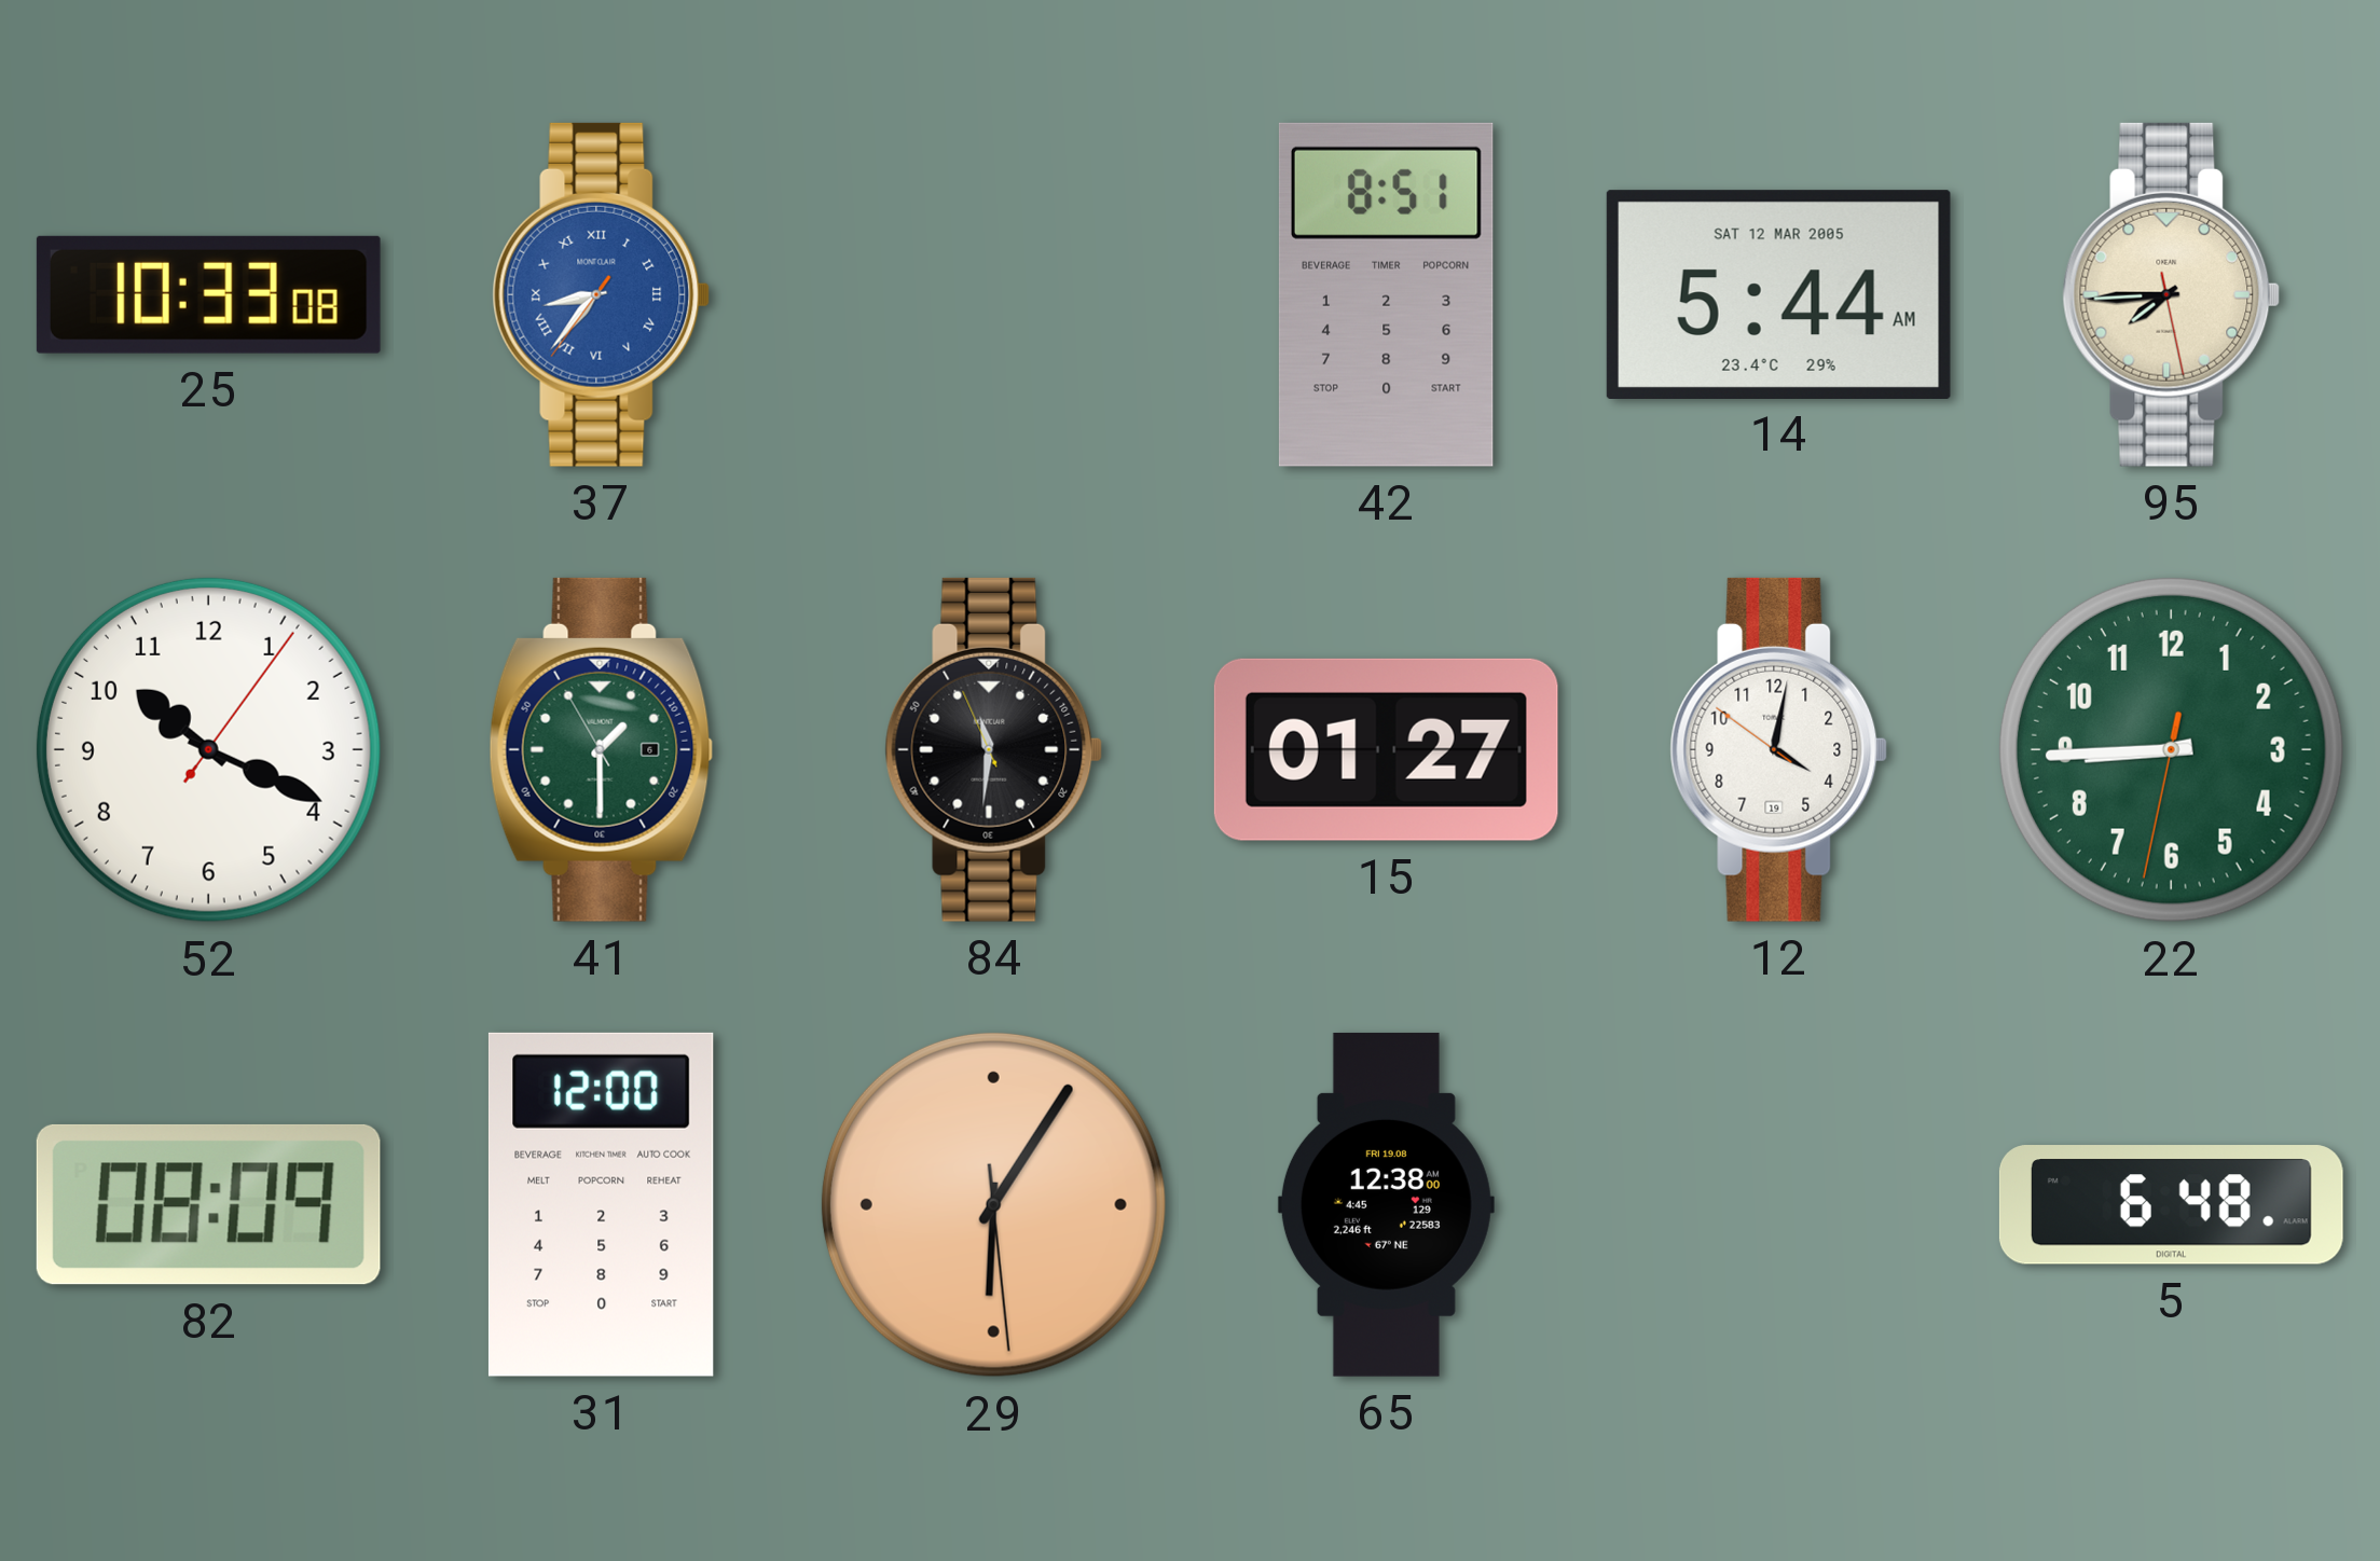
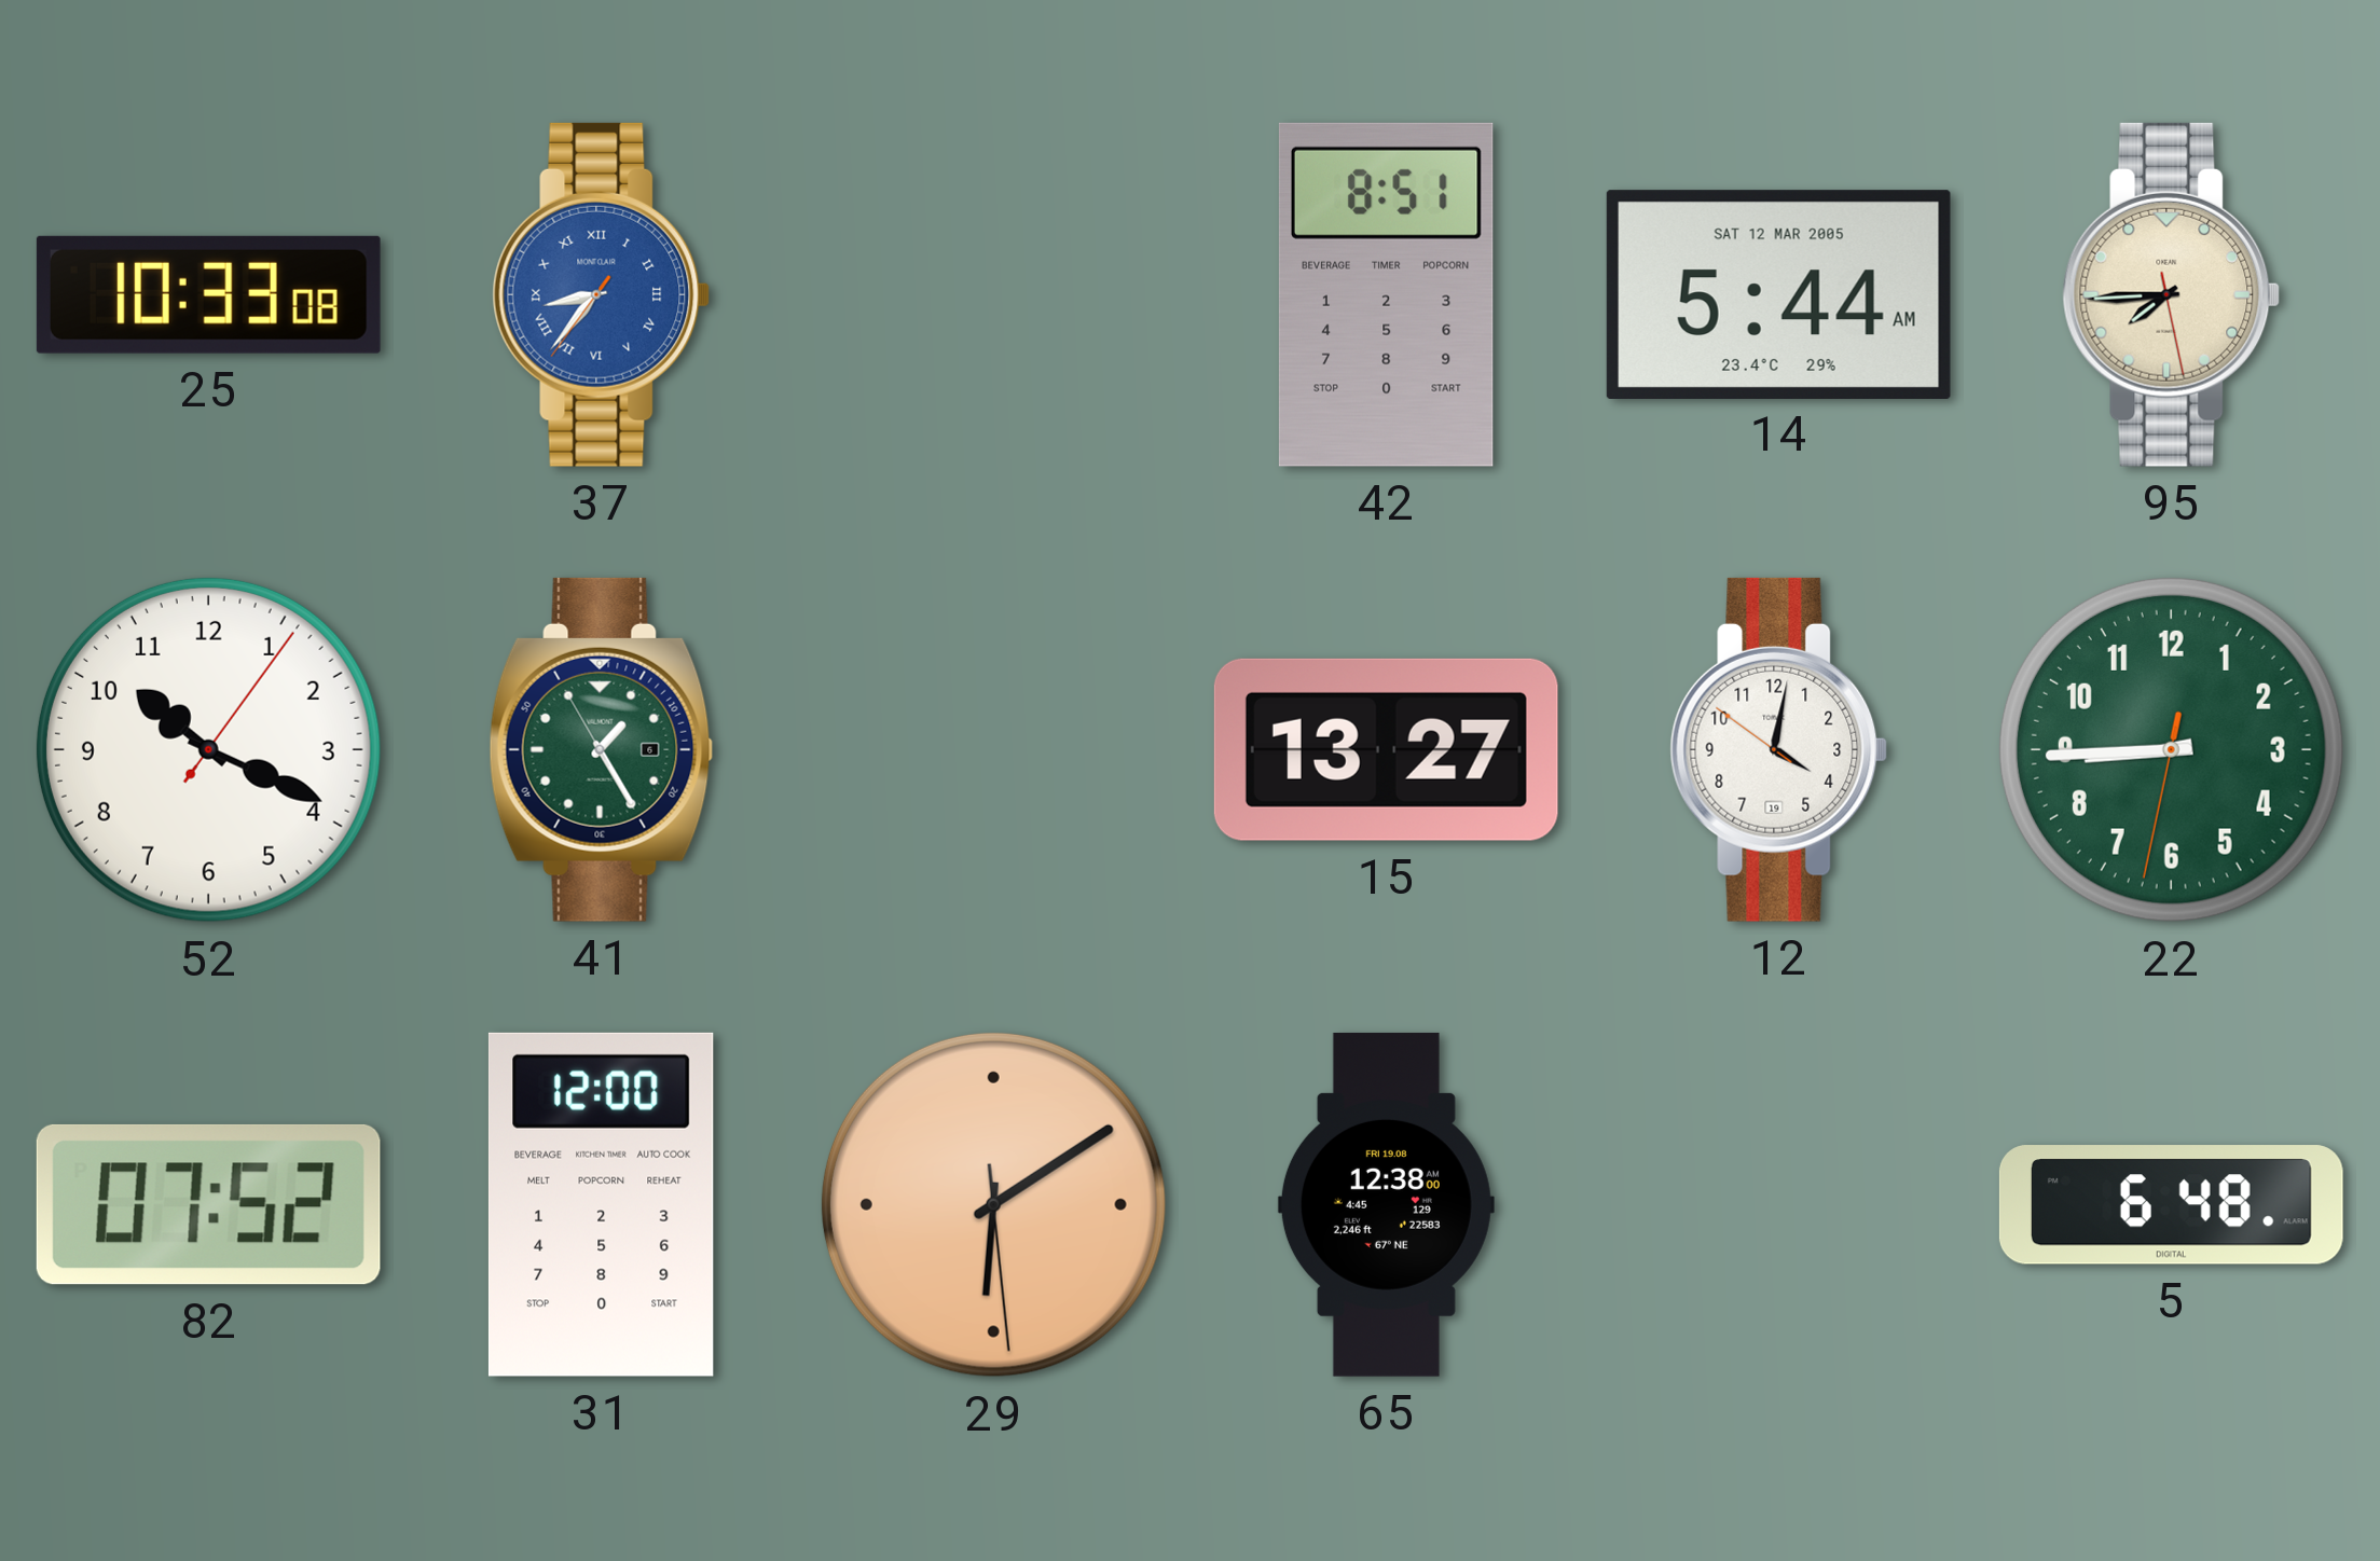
41: 1:29 -> 1:24
84: 11:30 -> none
15: 01:27 -> 13:27
82: 08:09 -> 07:52
29: 6:05 -> 6:09
